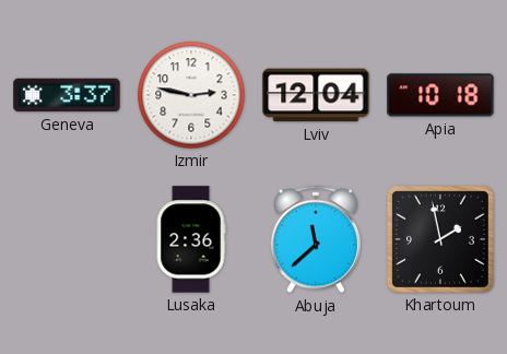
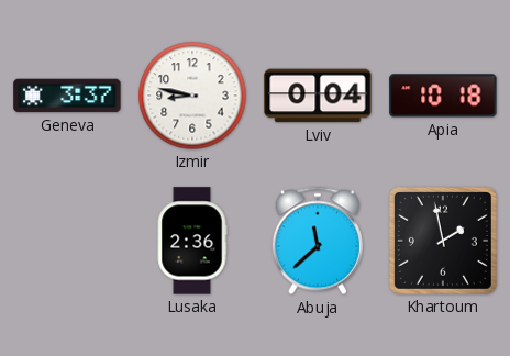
Izmir: 2:47 -> 8:47
Lviv: 12:04 -> 0:04
